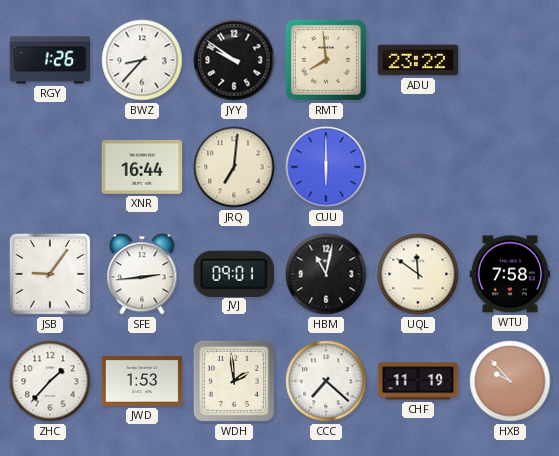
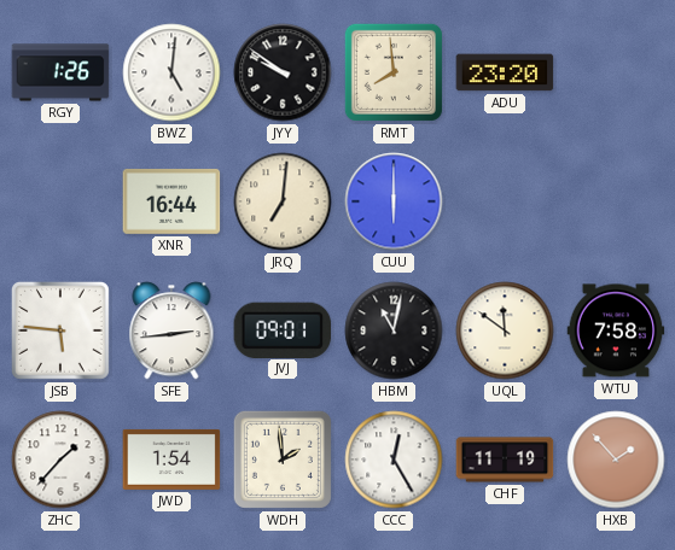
BWZ: 8:37 -> 5:01
ADU: 23:22 -> 23:20
JSB: 9:06 -> 5:46
JWD: 1:53 -> 1:54
CCC: 7:22 -> 12:25
HXB: 9:53 -> 1:53
